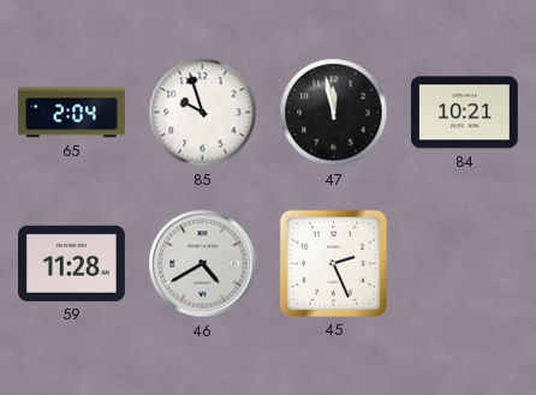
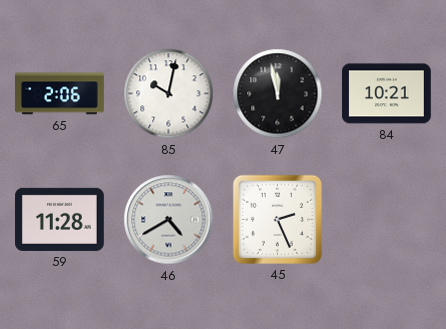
65: 2:04 -> 2:06
85: 9:57 -> 10:02
